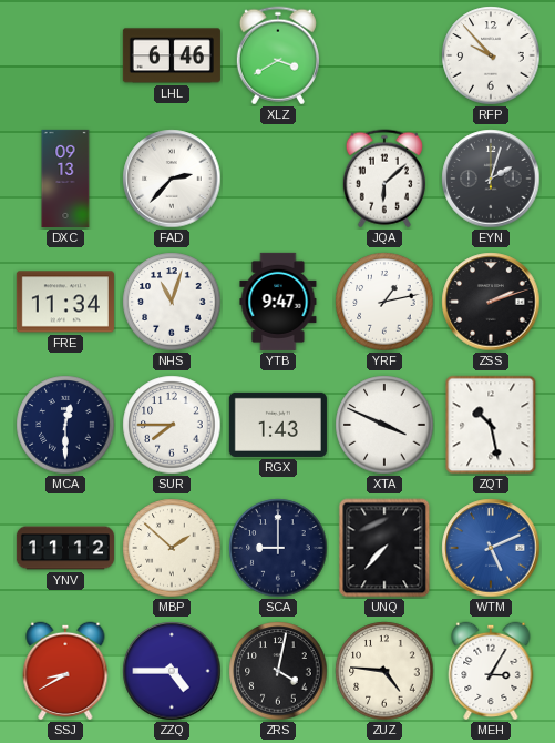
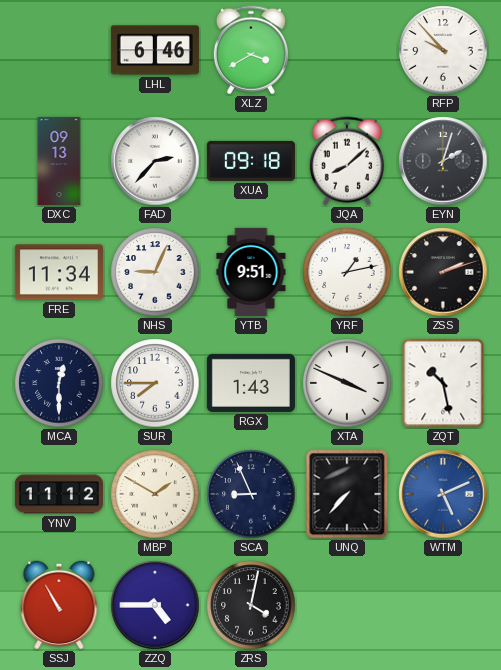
XUA: none -> 09:18
JQA: 6:08 -> 8:08
NHS: 11:03 -> 9:04
YTB: 9:47 -> 9:51
MBP: 1:52 -> 1:50
SCA: 9:00 -> 8:56
SSJ: 8:40 -> 10:55
ZUZ: 4:46 -> none
MEH: 3:05 -> none
